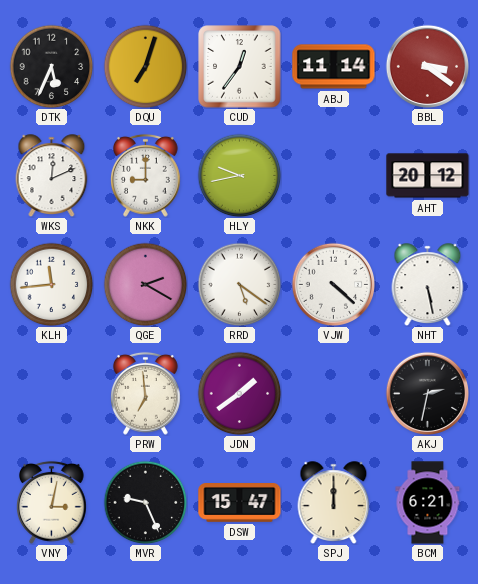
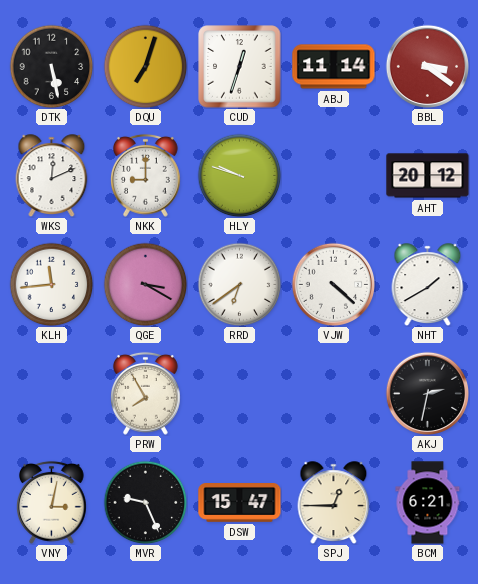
DTK: 5:34 -> 5:28
CUD: 12:36 -> 12:33
HLY: 9:43 -> 9:48
QGE: 2:20 -> 3:20
RRD: 5:21 -> 6:39
NHT: 5:28 -> 1:40
PRW: 6:59 -> 7:55
JDN: 1:39 -> none
SPJ: 12:00 -> 12:45
